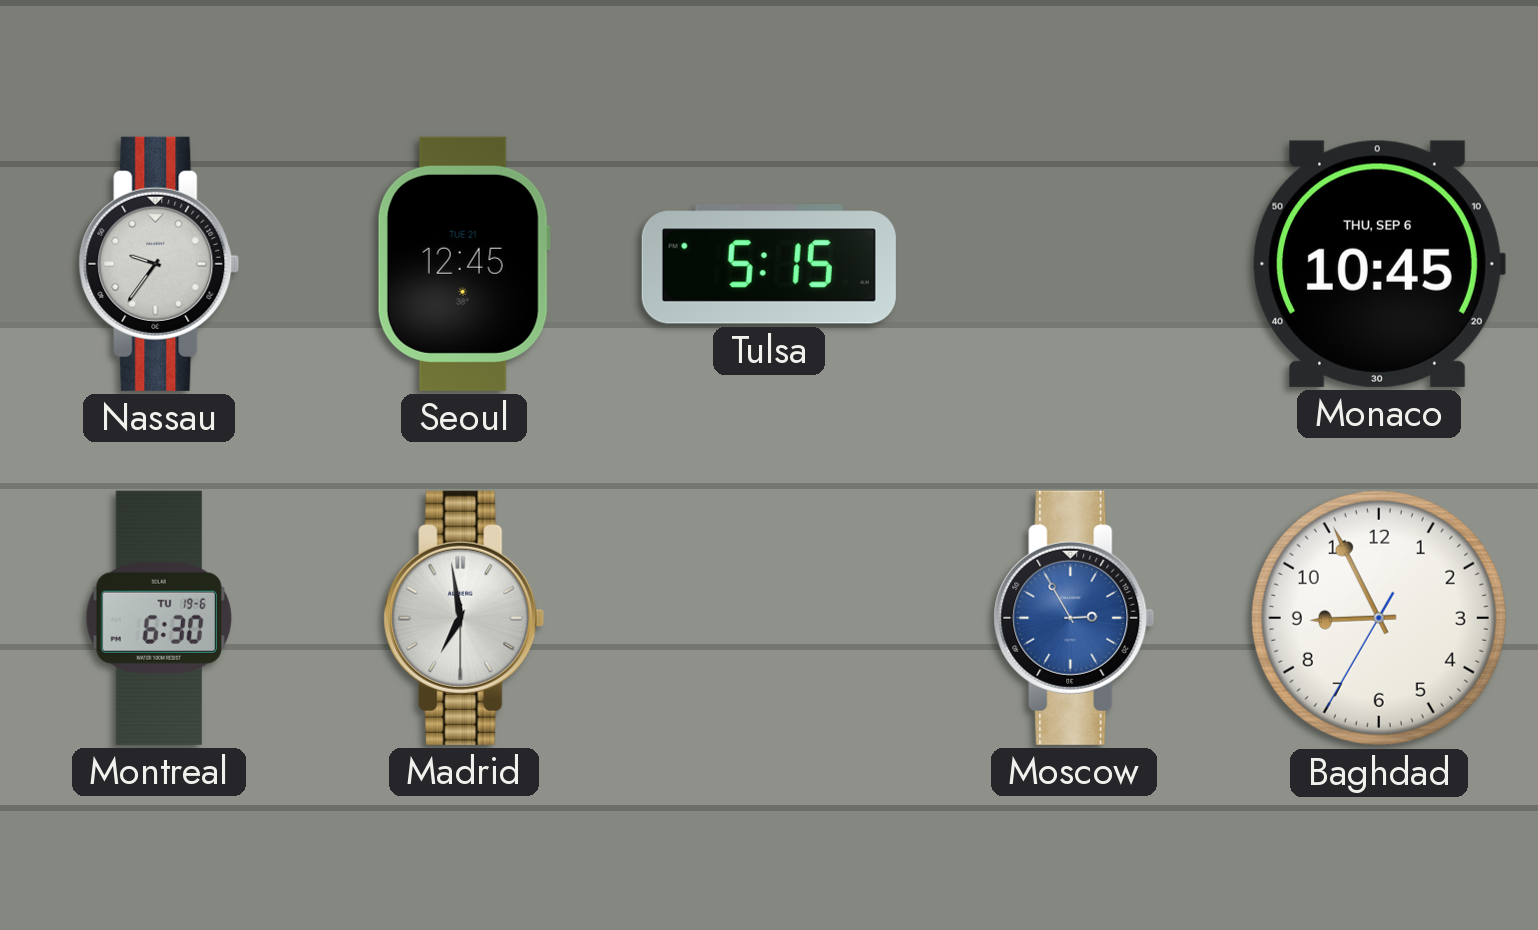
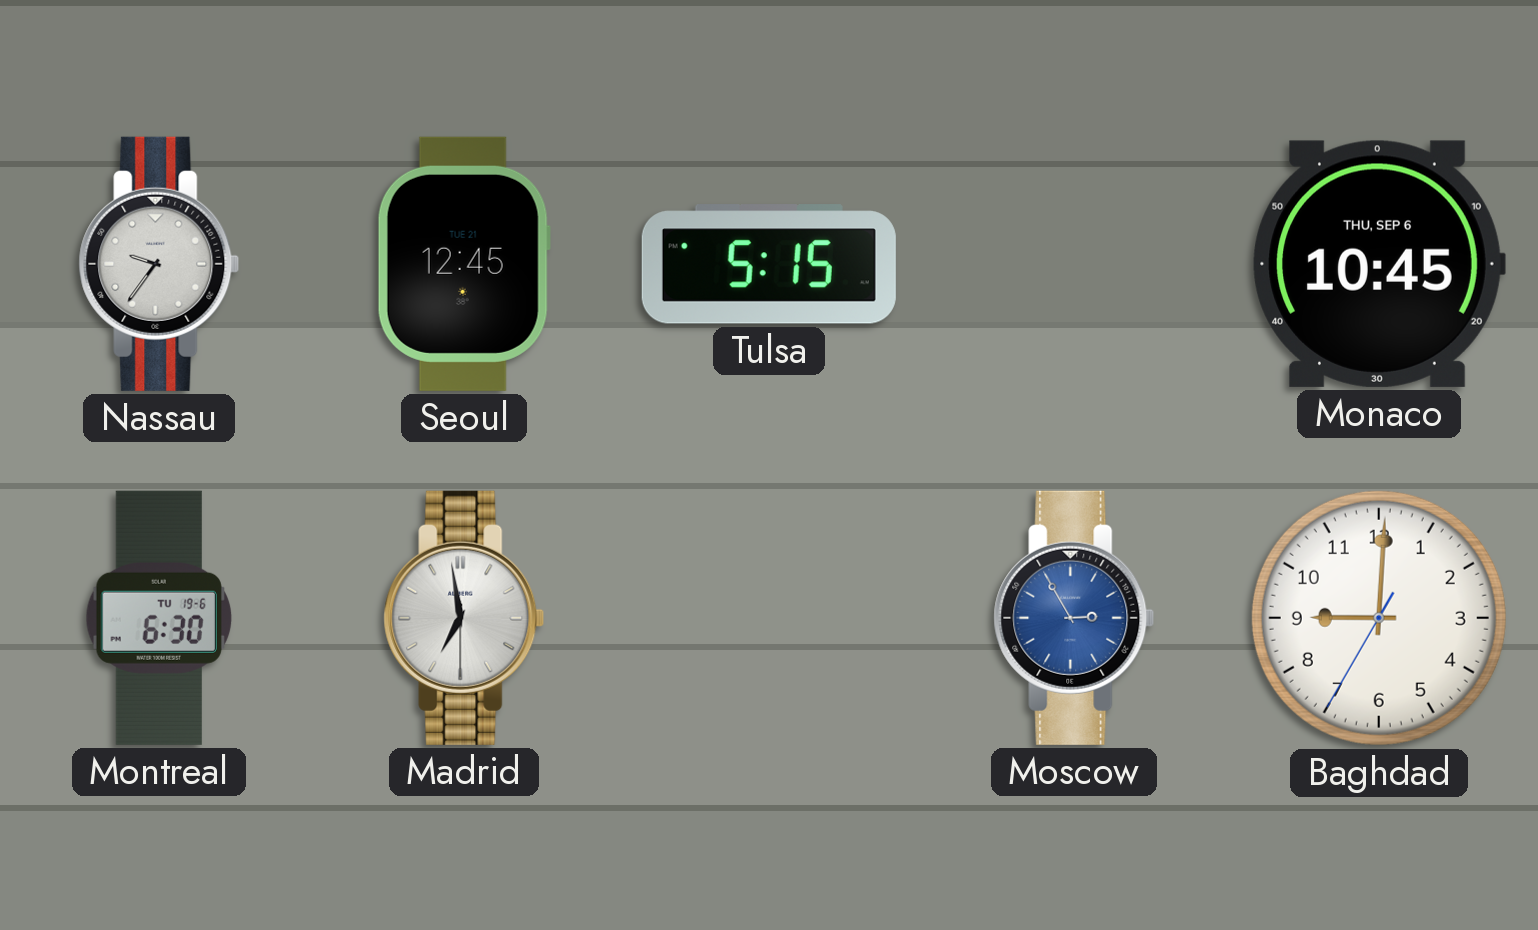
Baghdad: 8:55 -> 9:00
